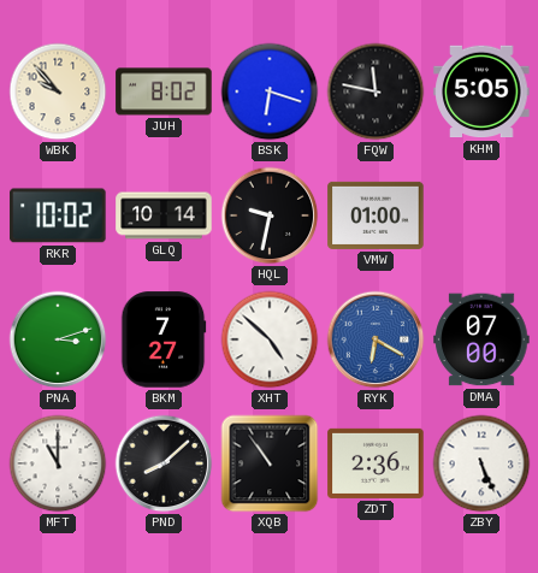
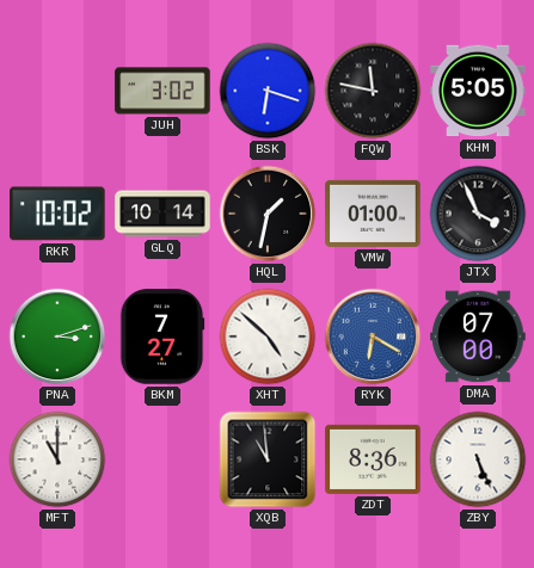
WBK: 9:53 -> none
JUH: 8:02 -> 3:02
HQL: 9:32 -> 1:32
JTX: none -> 3:56
PND: 8:08 -> none
XQB: 10:54 -> 10:59
ZDT: 2:36 -> 8:36
